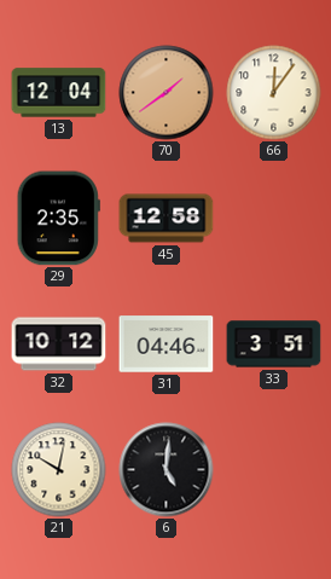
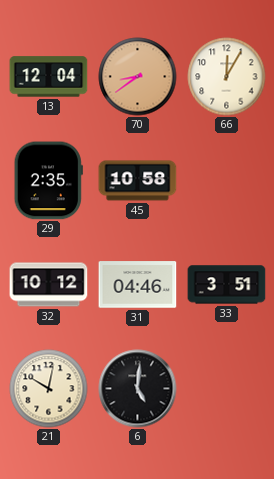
70: 1:39 -> 8:39
66: 12:06 -> 12:05
45: 12:58 -> 10:58
